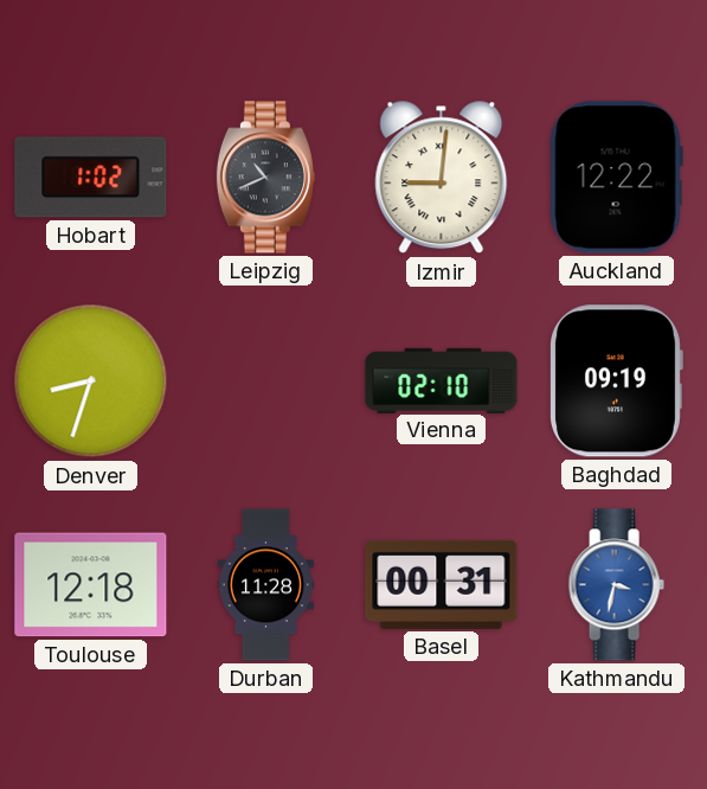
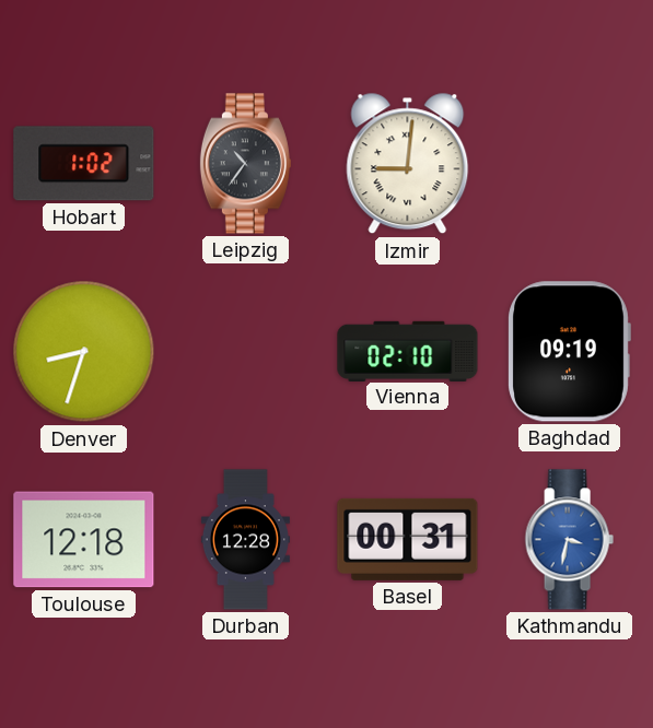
Leipzig: 10:41 -> 10:36
Auckland: 12:22 -> none
Durban: 11:28 -> 12:28
